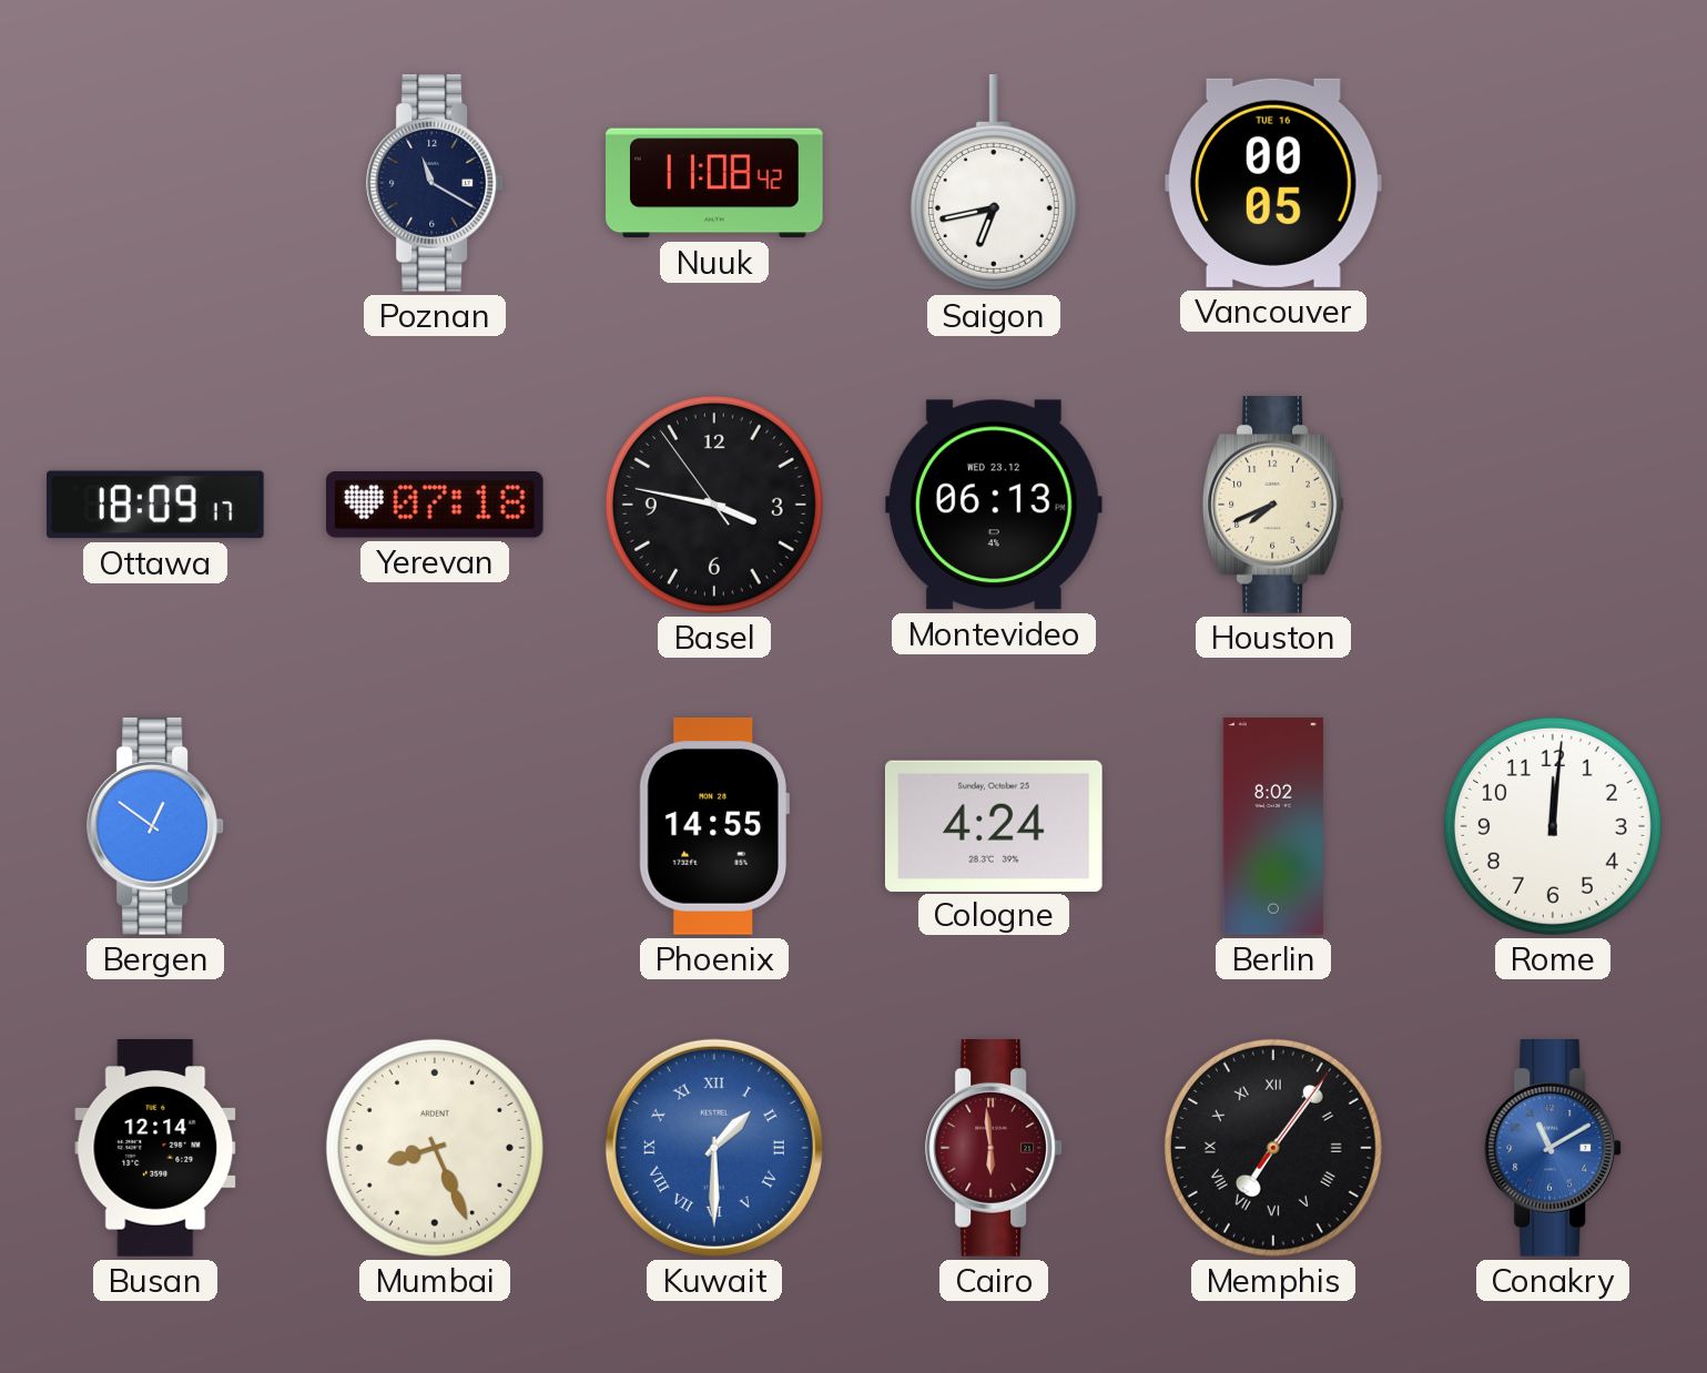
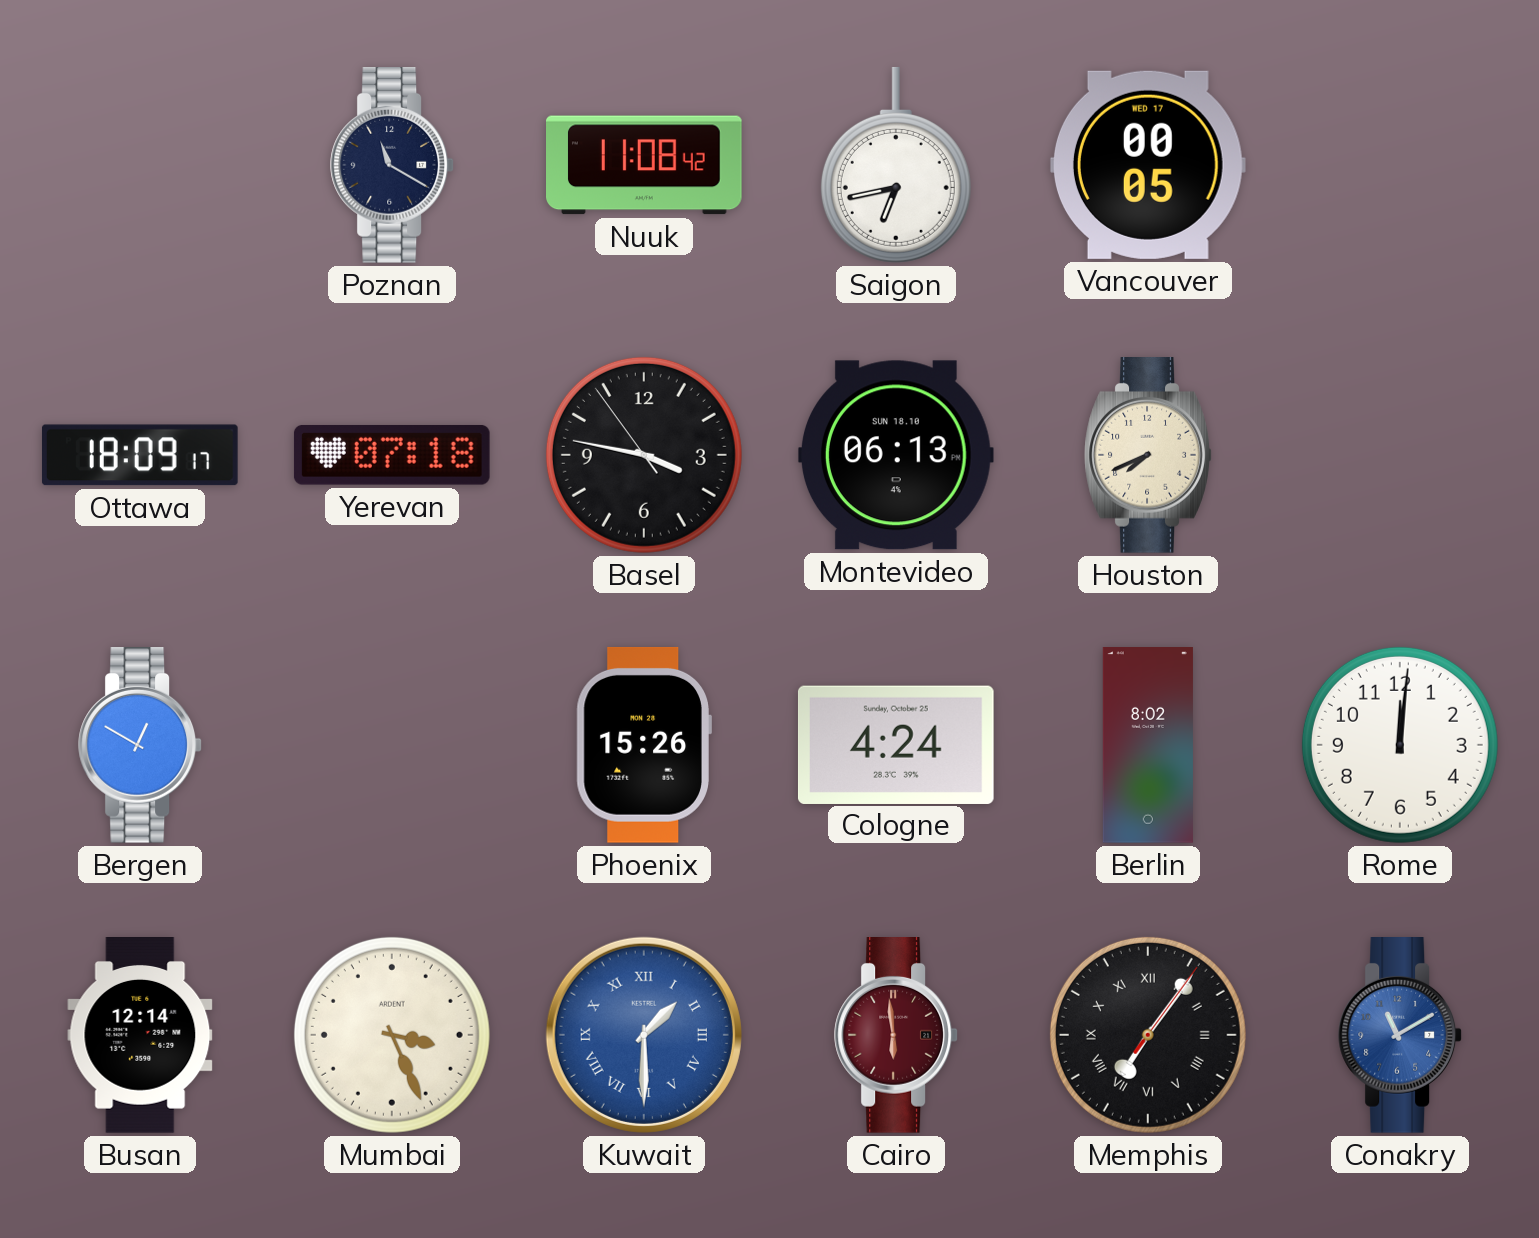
Vancouver date: TUE 16 -> WED 17
Montevideo date: WED 23.12 -> SUN 18.10
Bergen: 12:51 -> 12:50
Phoenix: 14:55 -> 15:26
Mumbai: 8:26 -> 3:26
